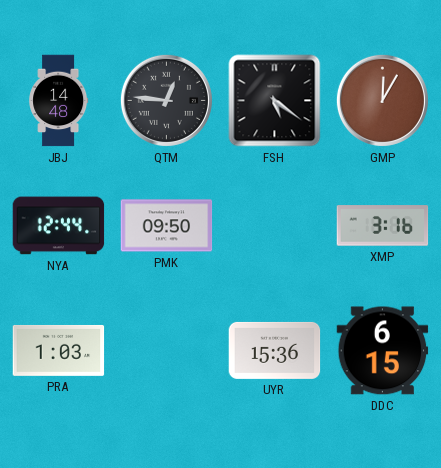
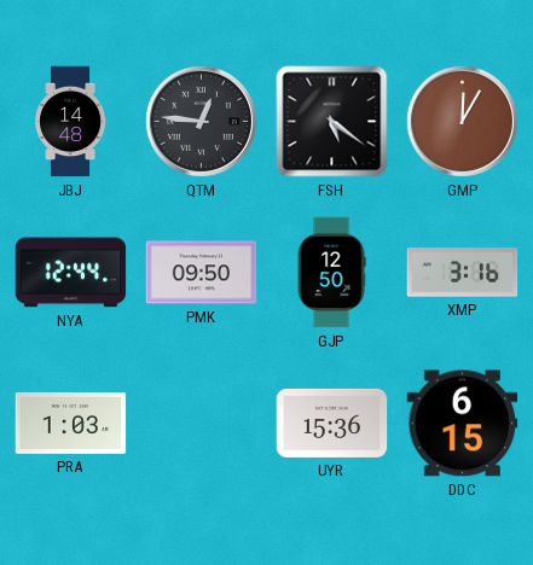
GJP: none -> 12:50
